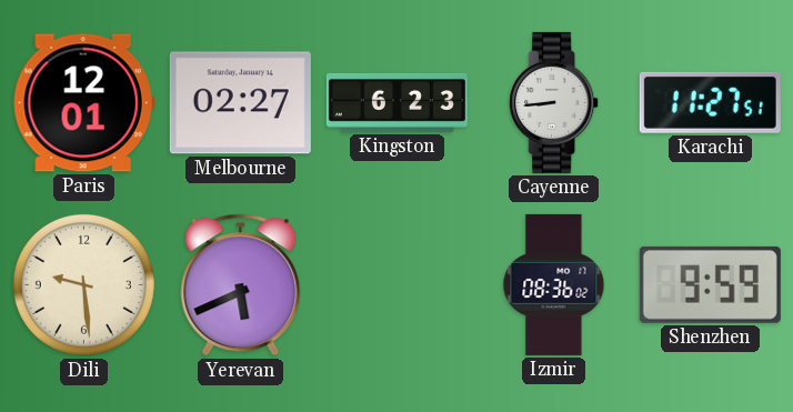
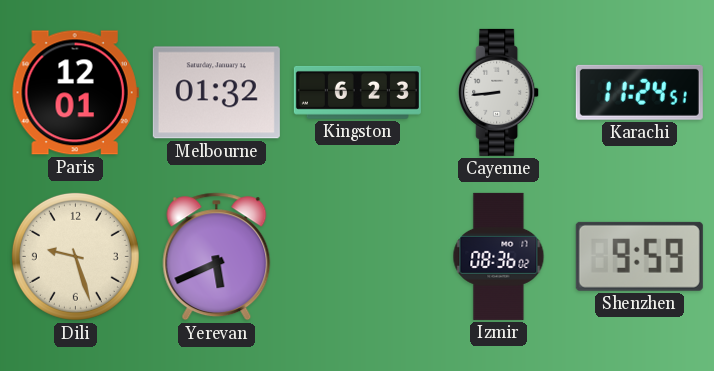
Melbourne: 02:27 -> 01:32
Karachi: 11:27 -> 11:24
Dili: 9:29 -> 9:27
